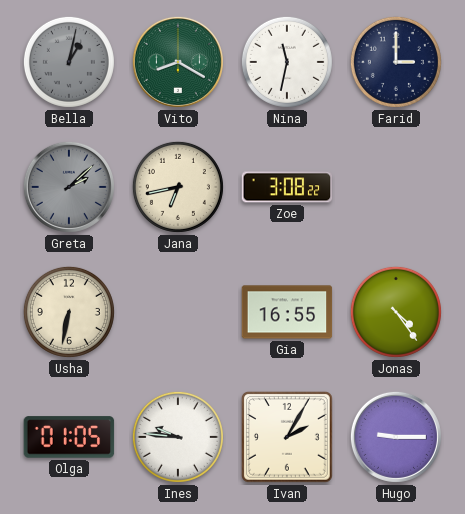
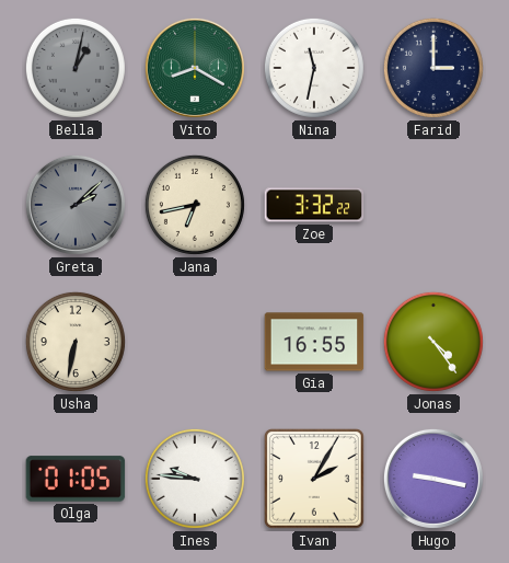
Zoe: 3:08 -> 3:32
Hugo: 9:15 -> 9:17
